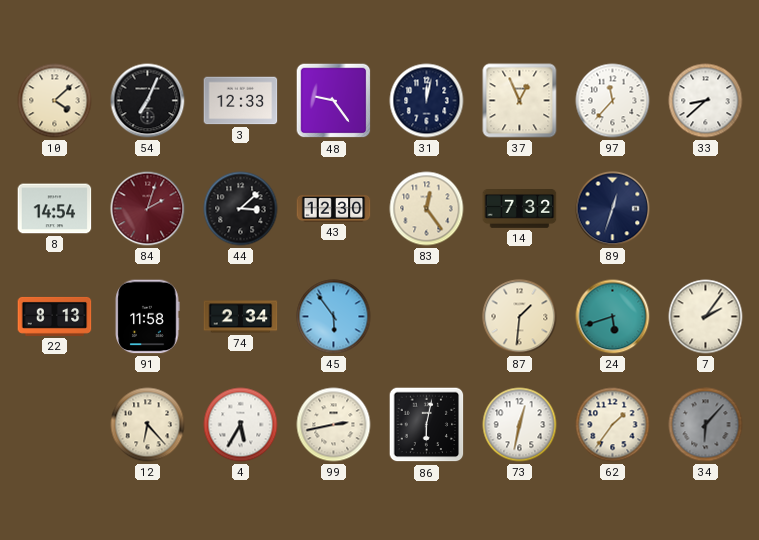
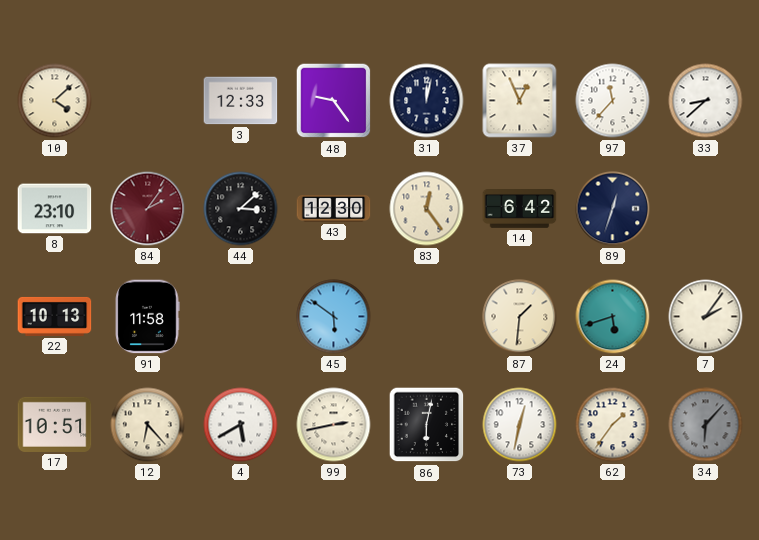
54: 7:04 -> none
8: 14:54 -> 23:10
84: 2:03 -> 2:06
14: 7:32 -> 6:42
22: 8:13 -> 10:13
74: 2:34 -> none
45: 5:54 -> 5:51
17: none -> 10:51
4: 5:35 -> 5:40
